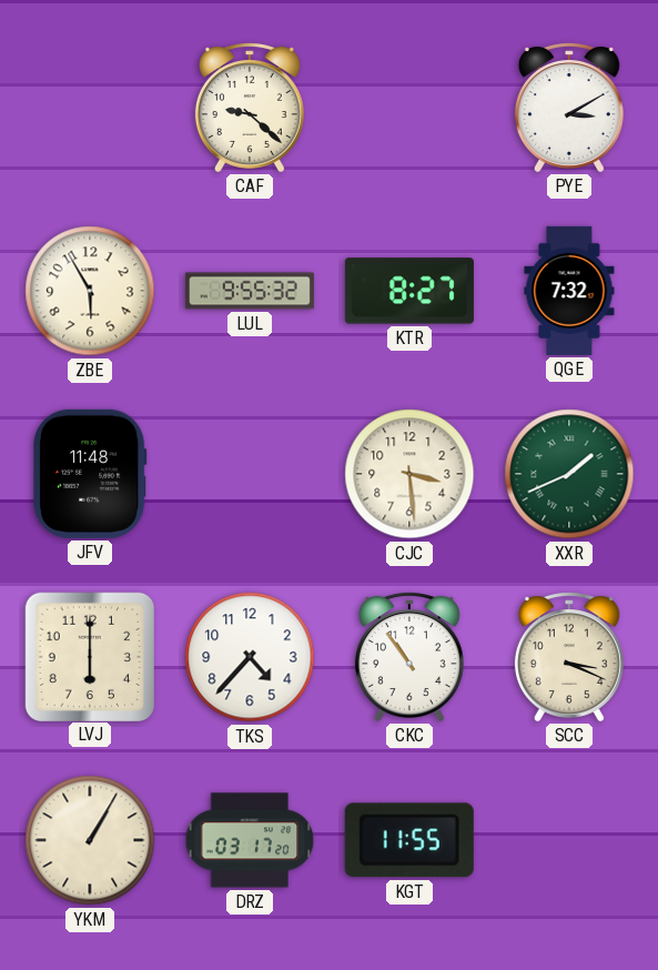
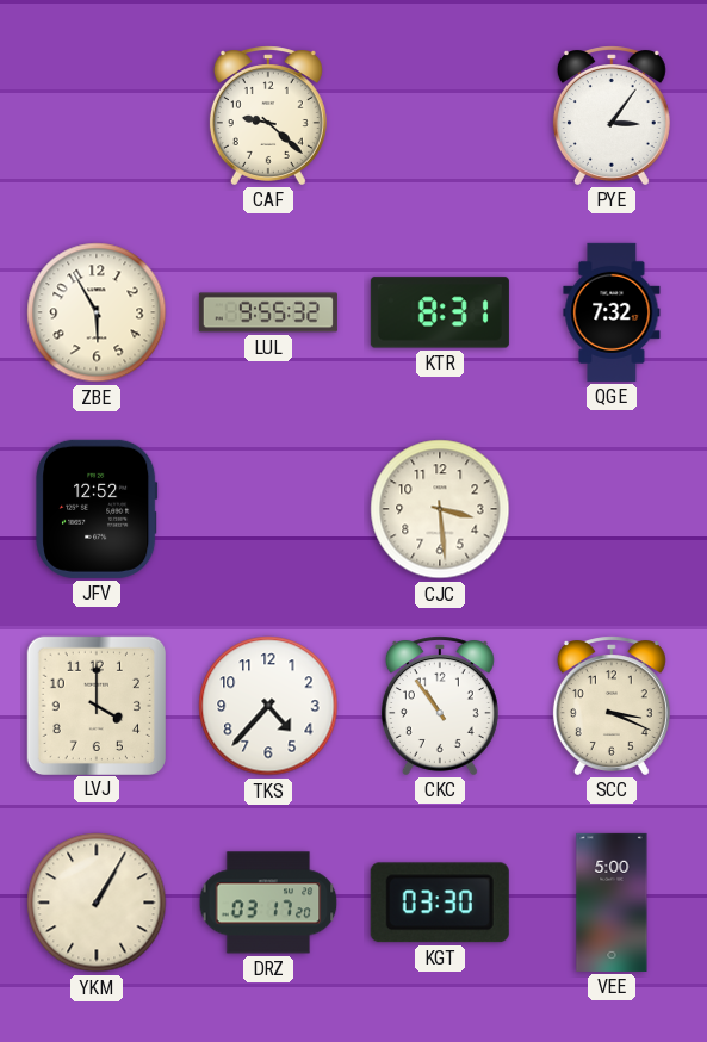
PYE: 3:10 -> 3:06
KTR: 8:27 -> 8:31
JFV: 11:48 -> 12:52
XXR: 1:41 -> none
LVJ: 6:00 -> 4:00
KGT: 11:55 -> 03:30
VEE: none -> 5:00
